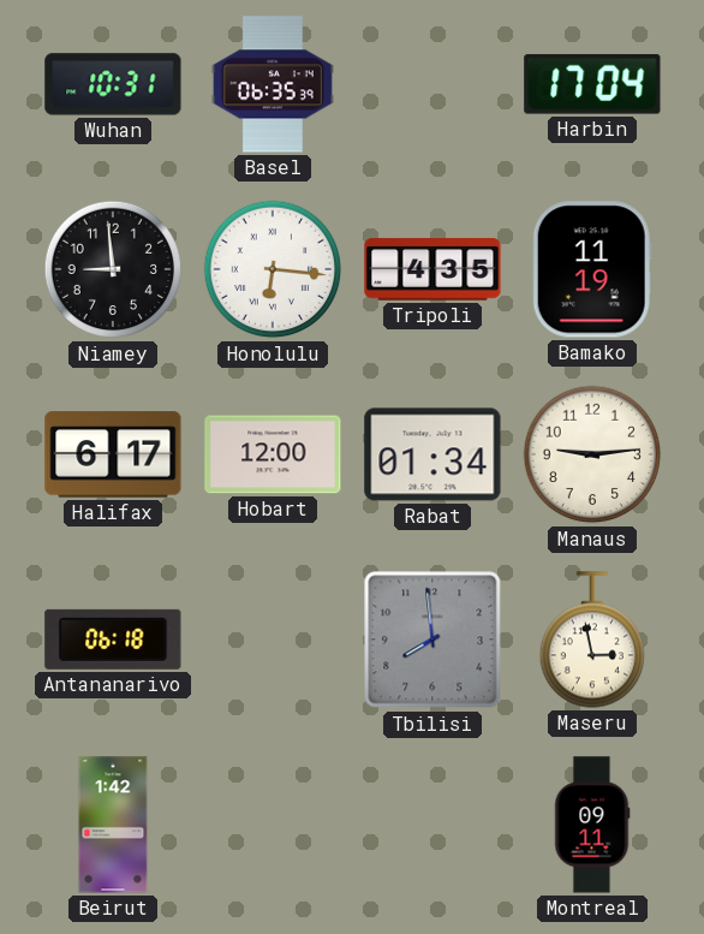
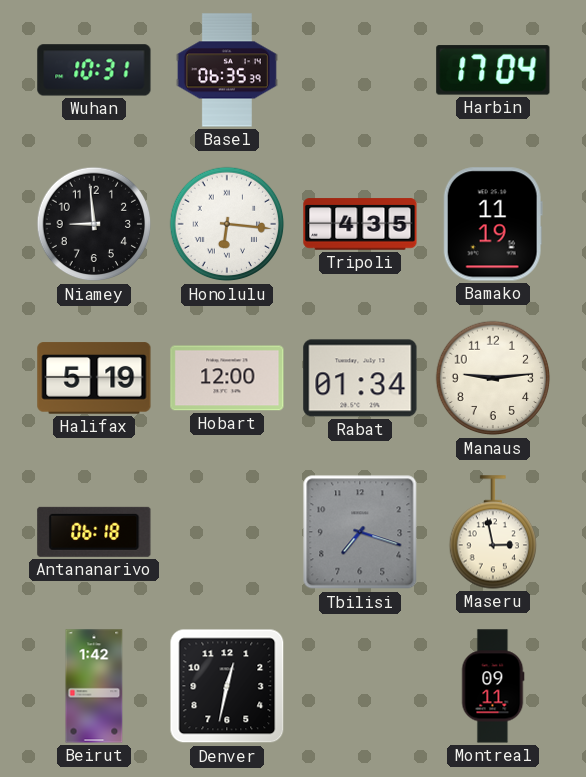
Halifax: 6:17 -> 5:19
Tbilisi: 7:59 -> 7:18
Denver: none -> 12:32
